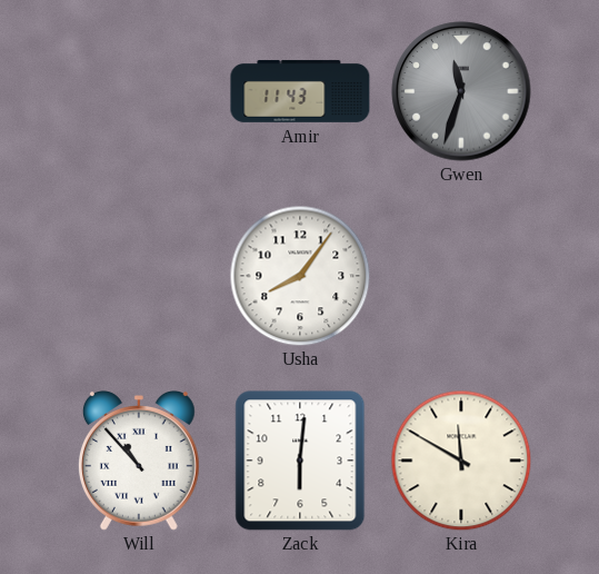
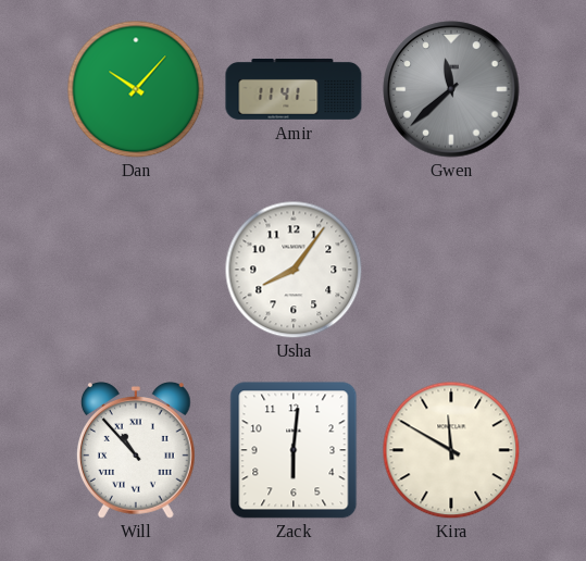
Dan: none -> 10:07
Amir: 11:43 -> 11:41
Gwen: 11:33 -> 11:38
